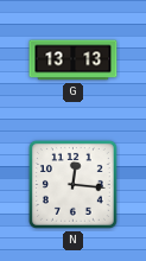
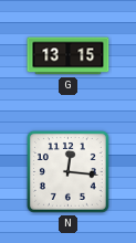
G: 13:13 -> 13:15
